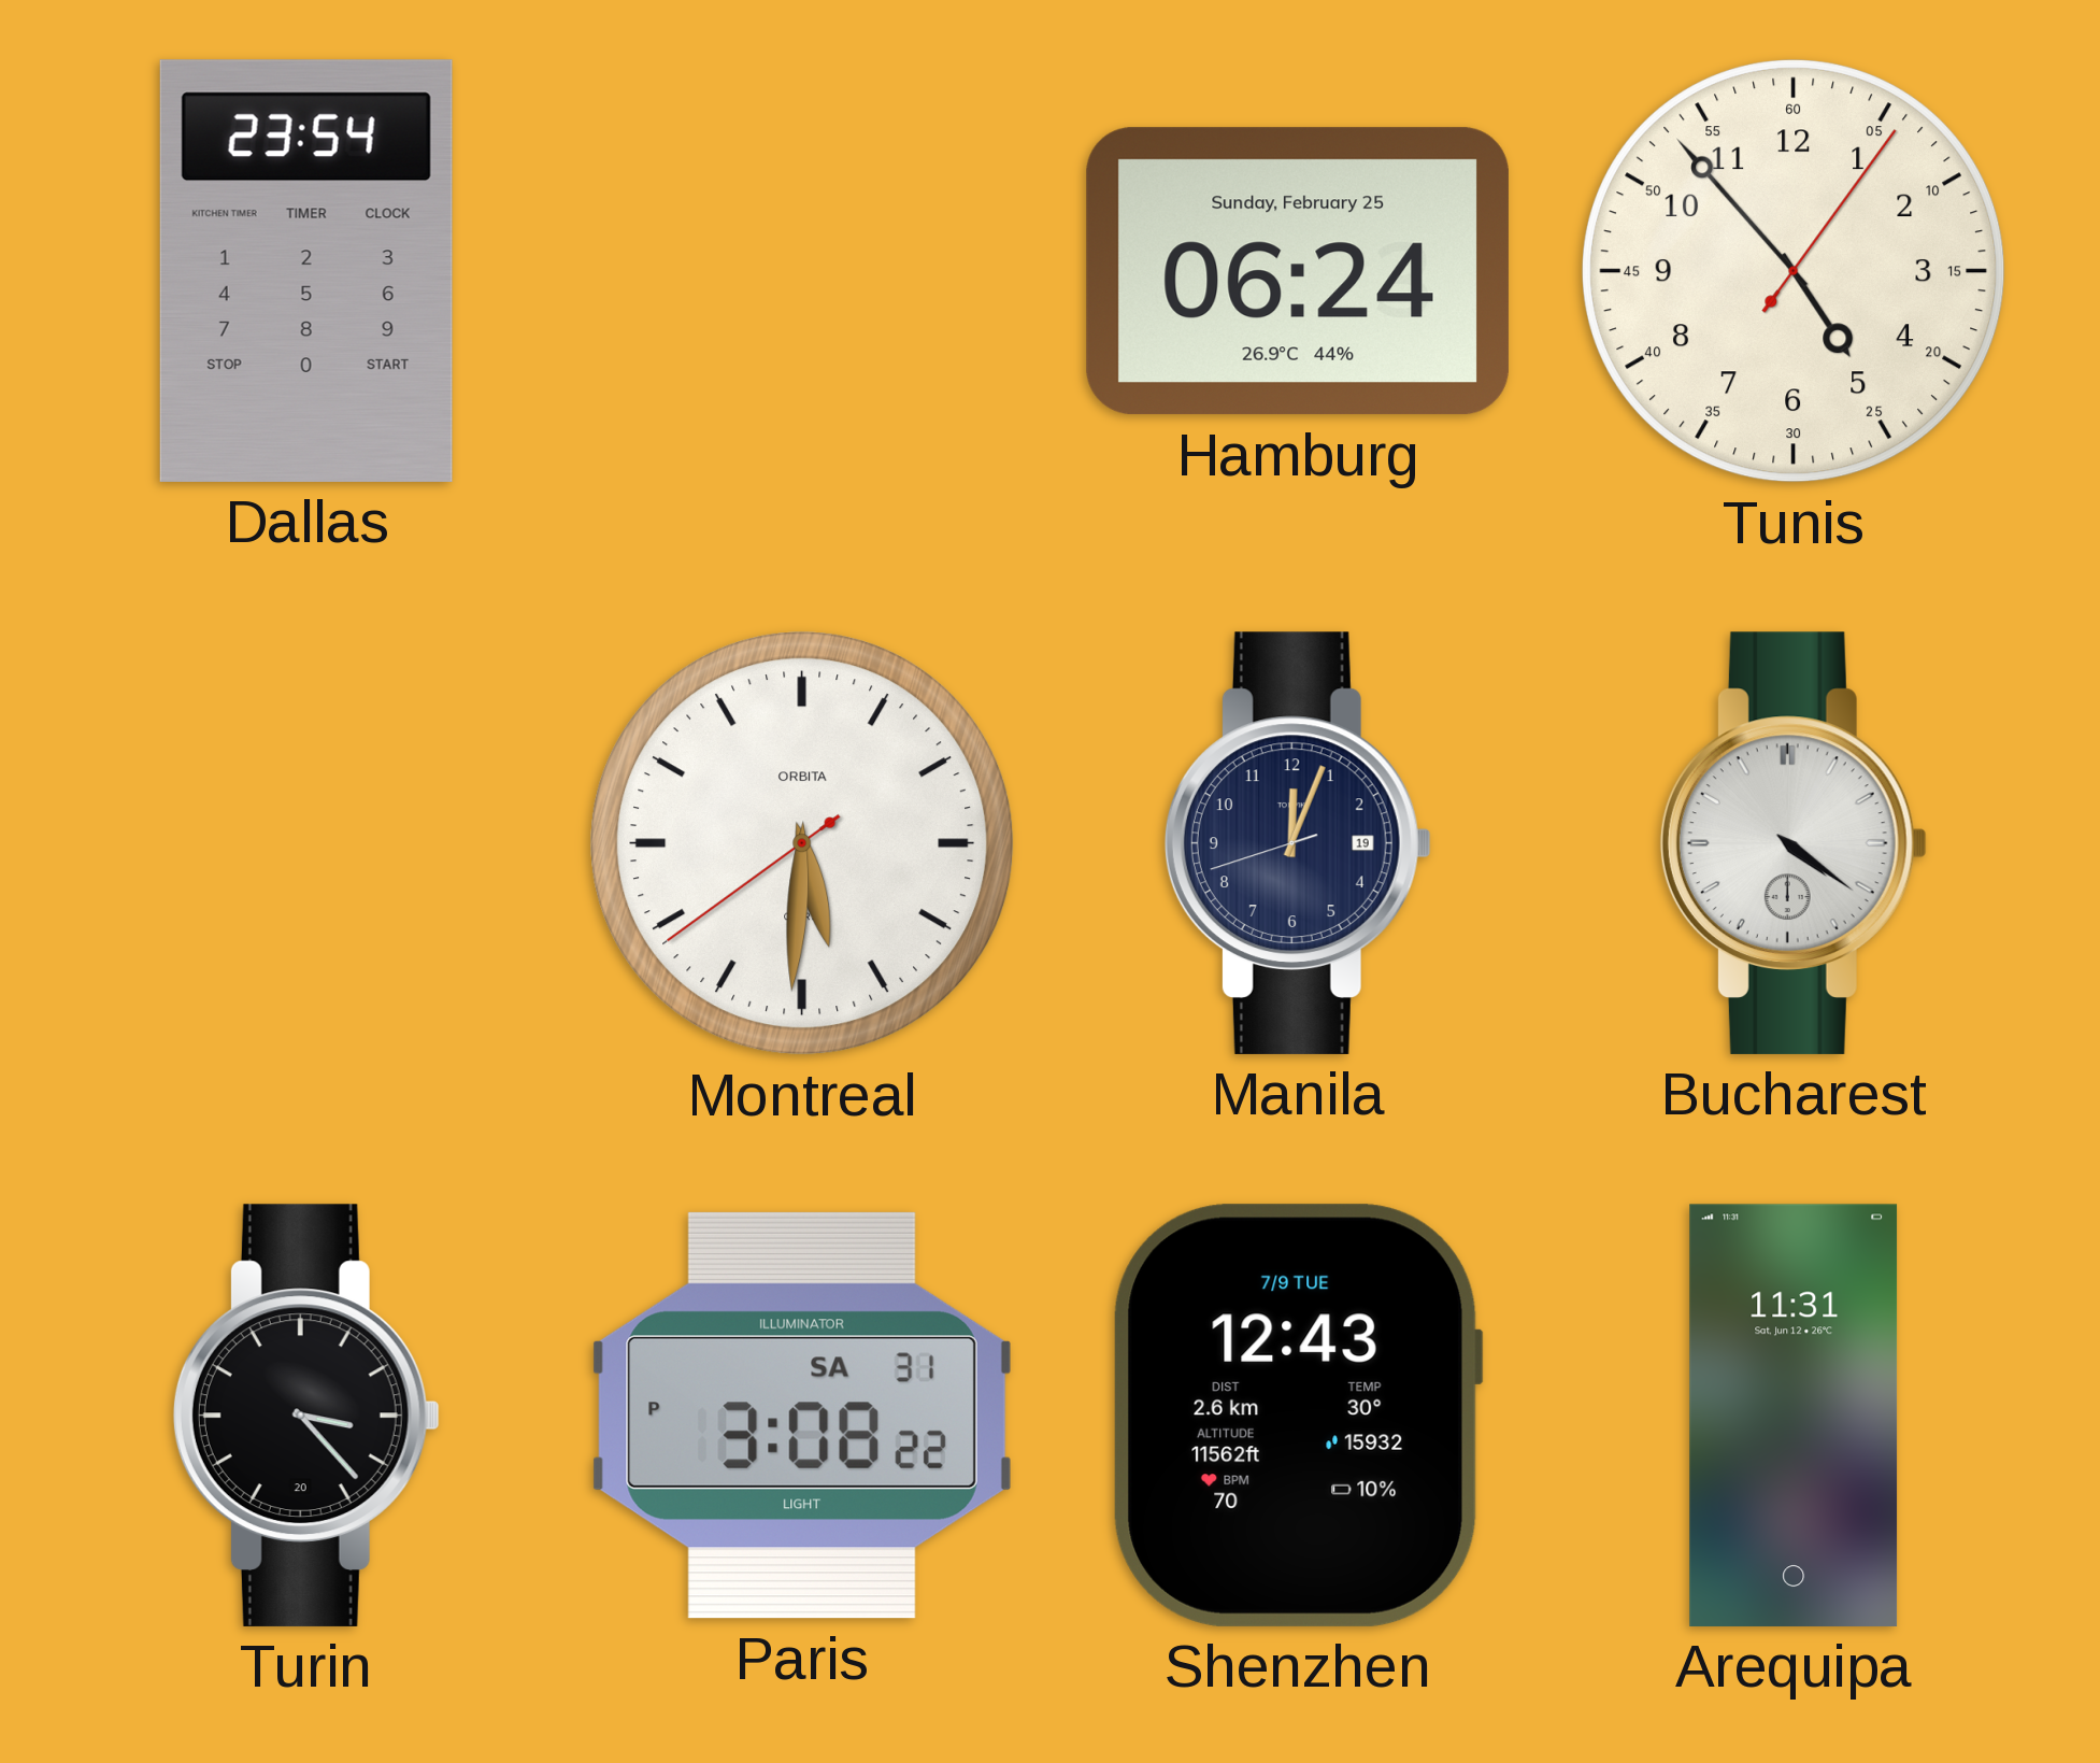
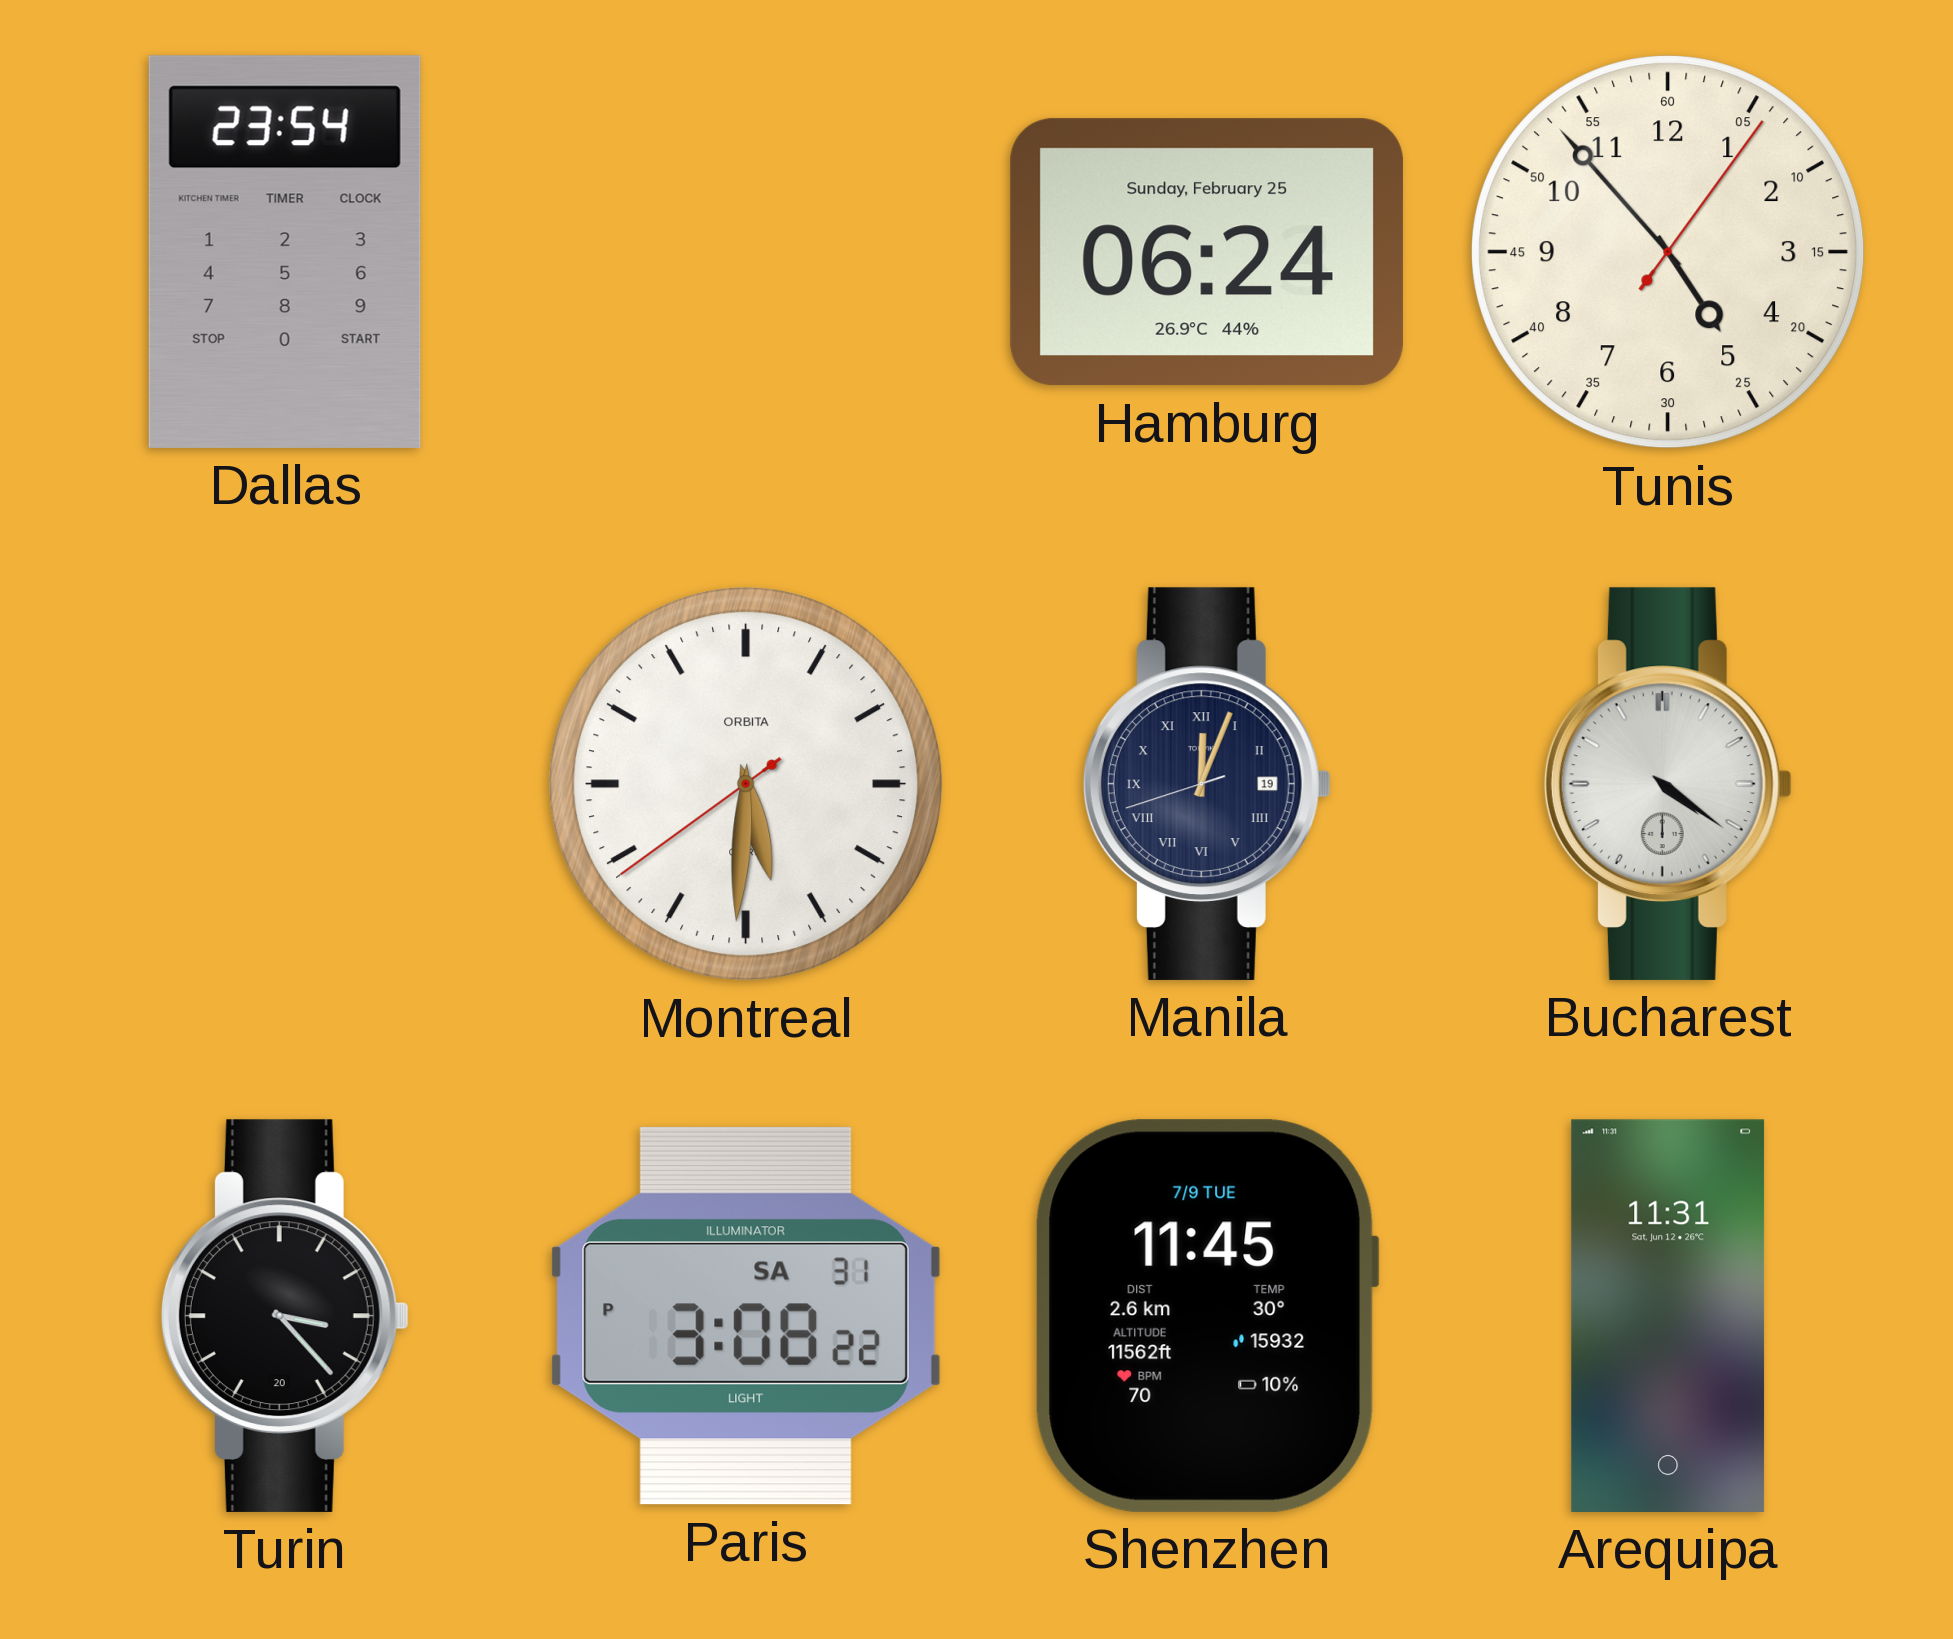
Manila numerals: Arabic -> Roman
Shenzhen: 12:43 -> 11:45
